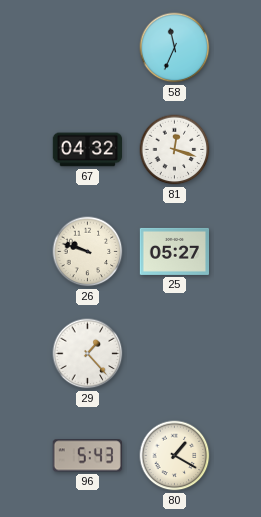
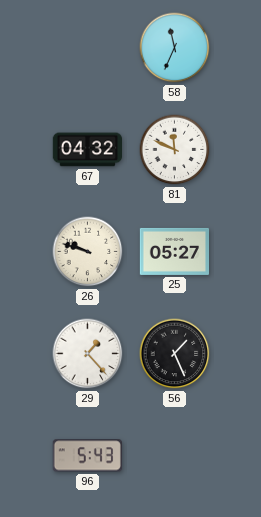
81: 12:18 -> 11:49
56: none -> 1:26
80: 1:20 -> none
